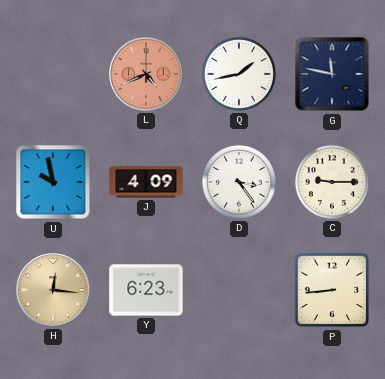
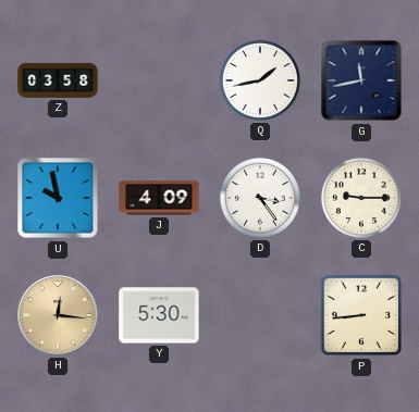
Z: none -> 03:58
L: 4:41 -> none
G: 11:47 -> 11:43
Y: 6:23 -> 5:30
